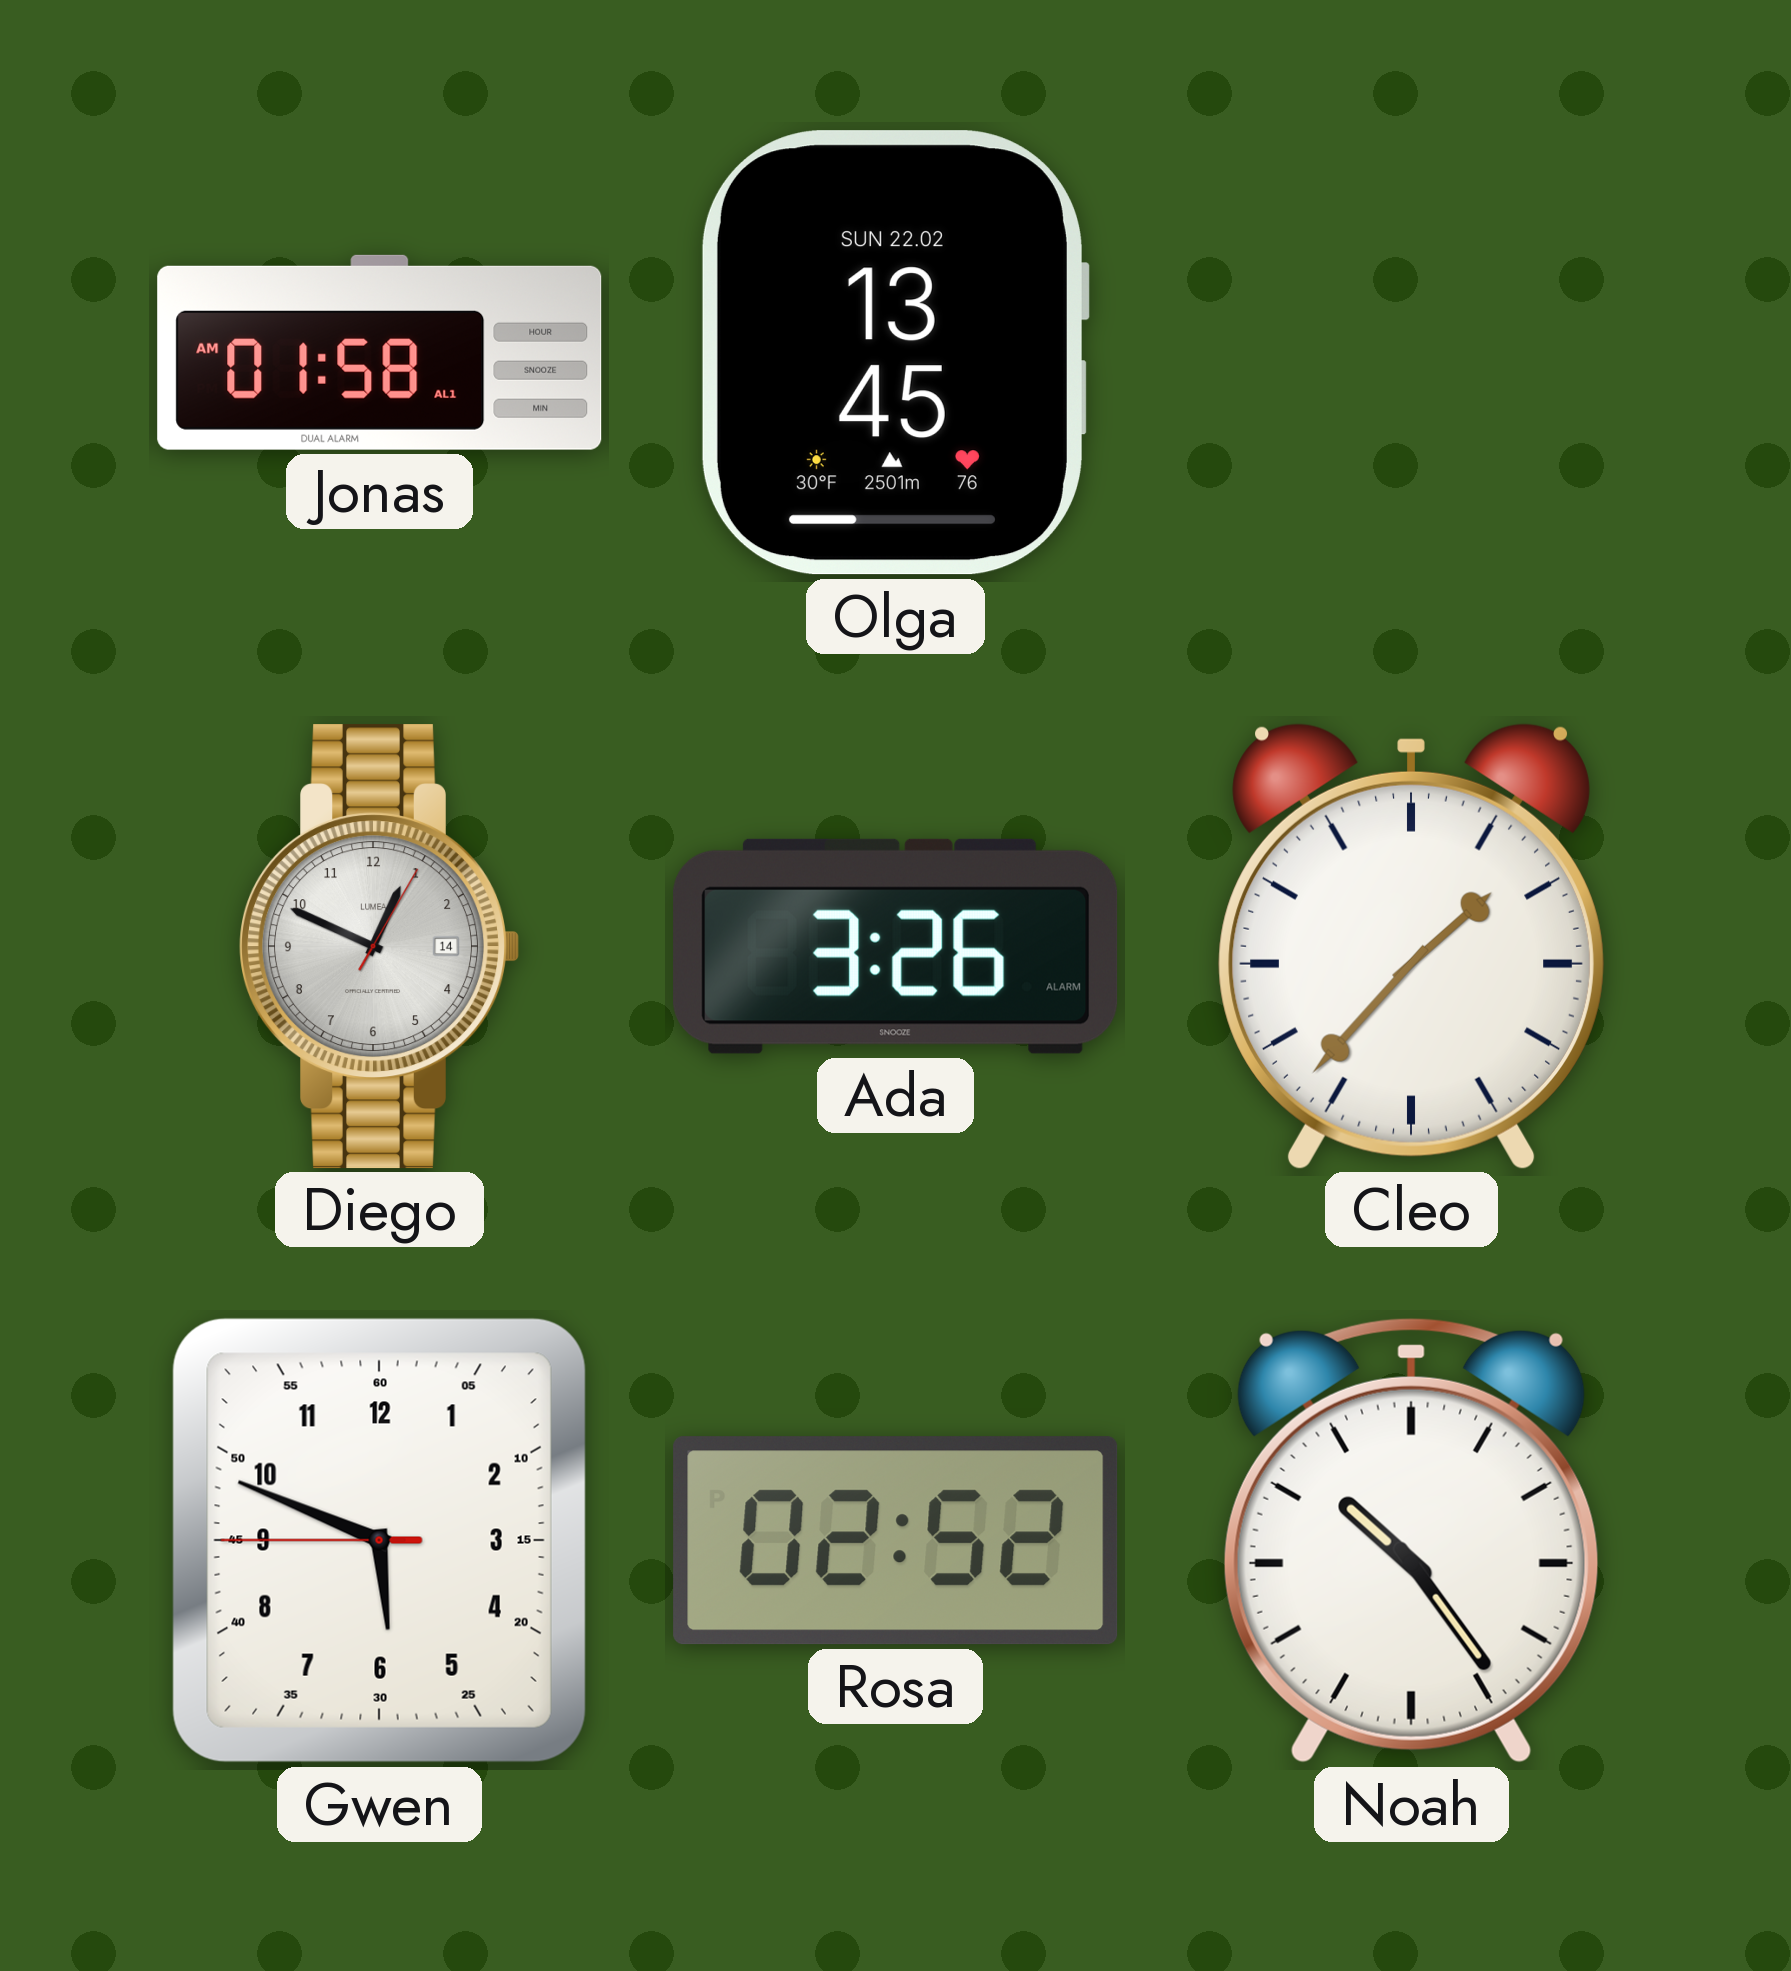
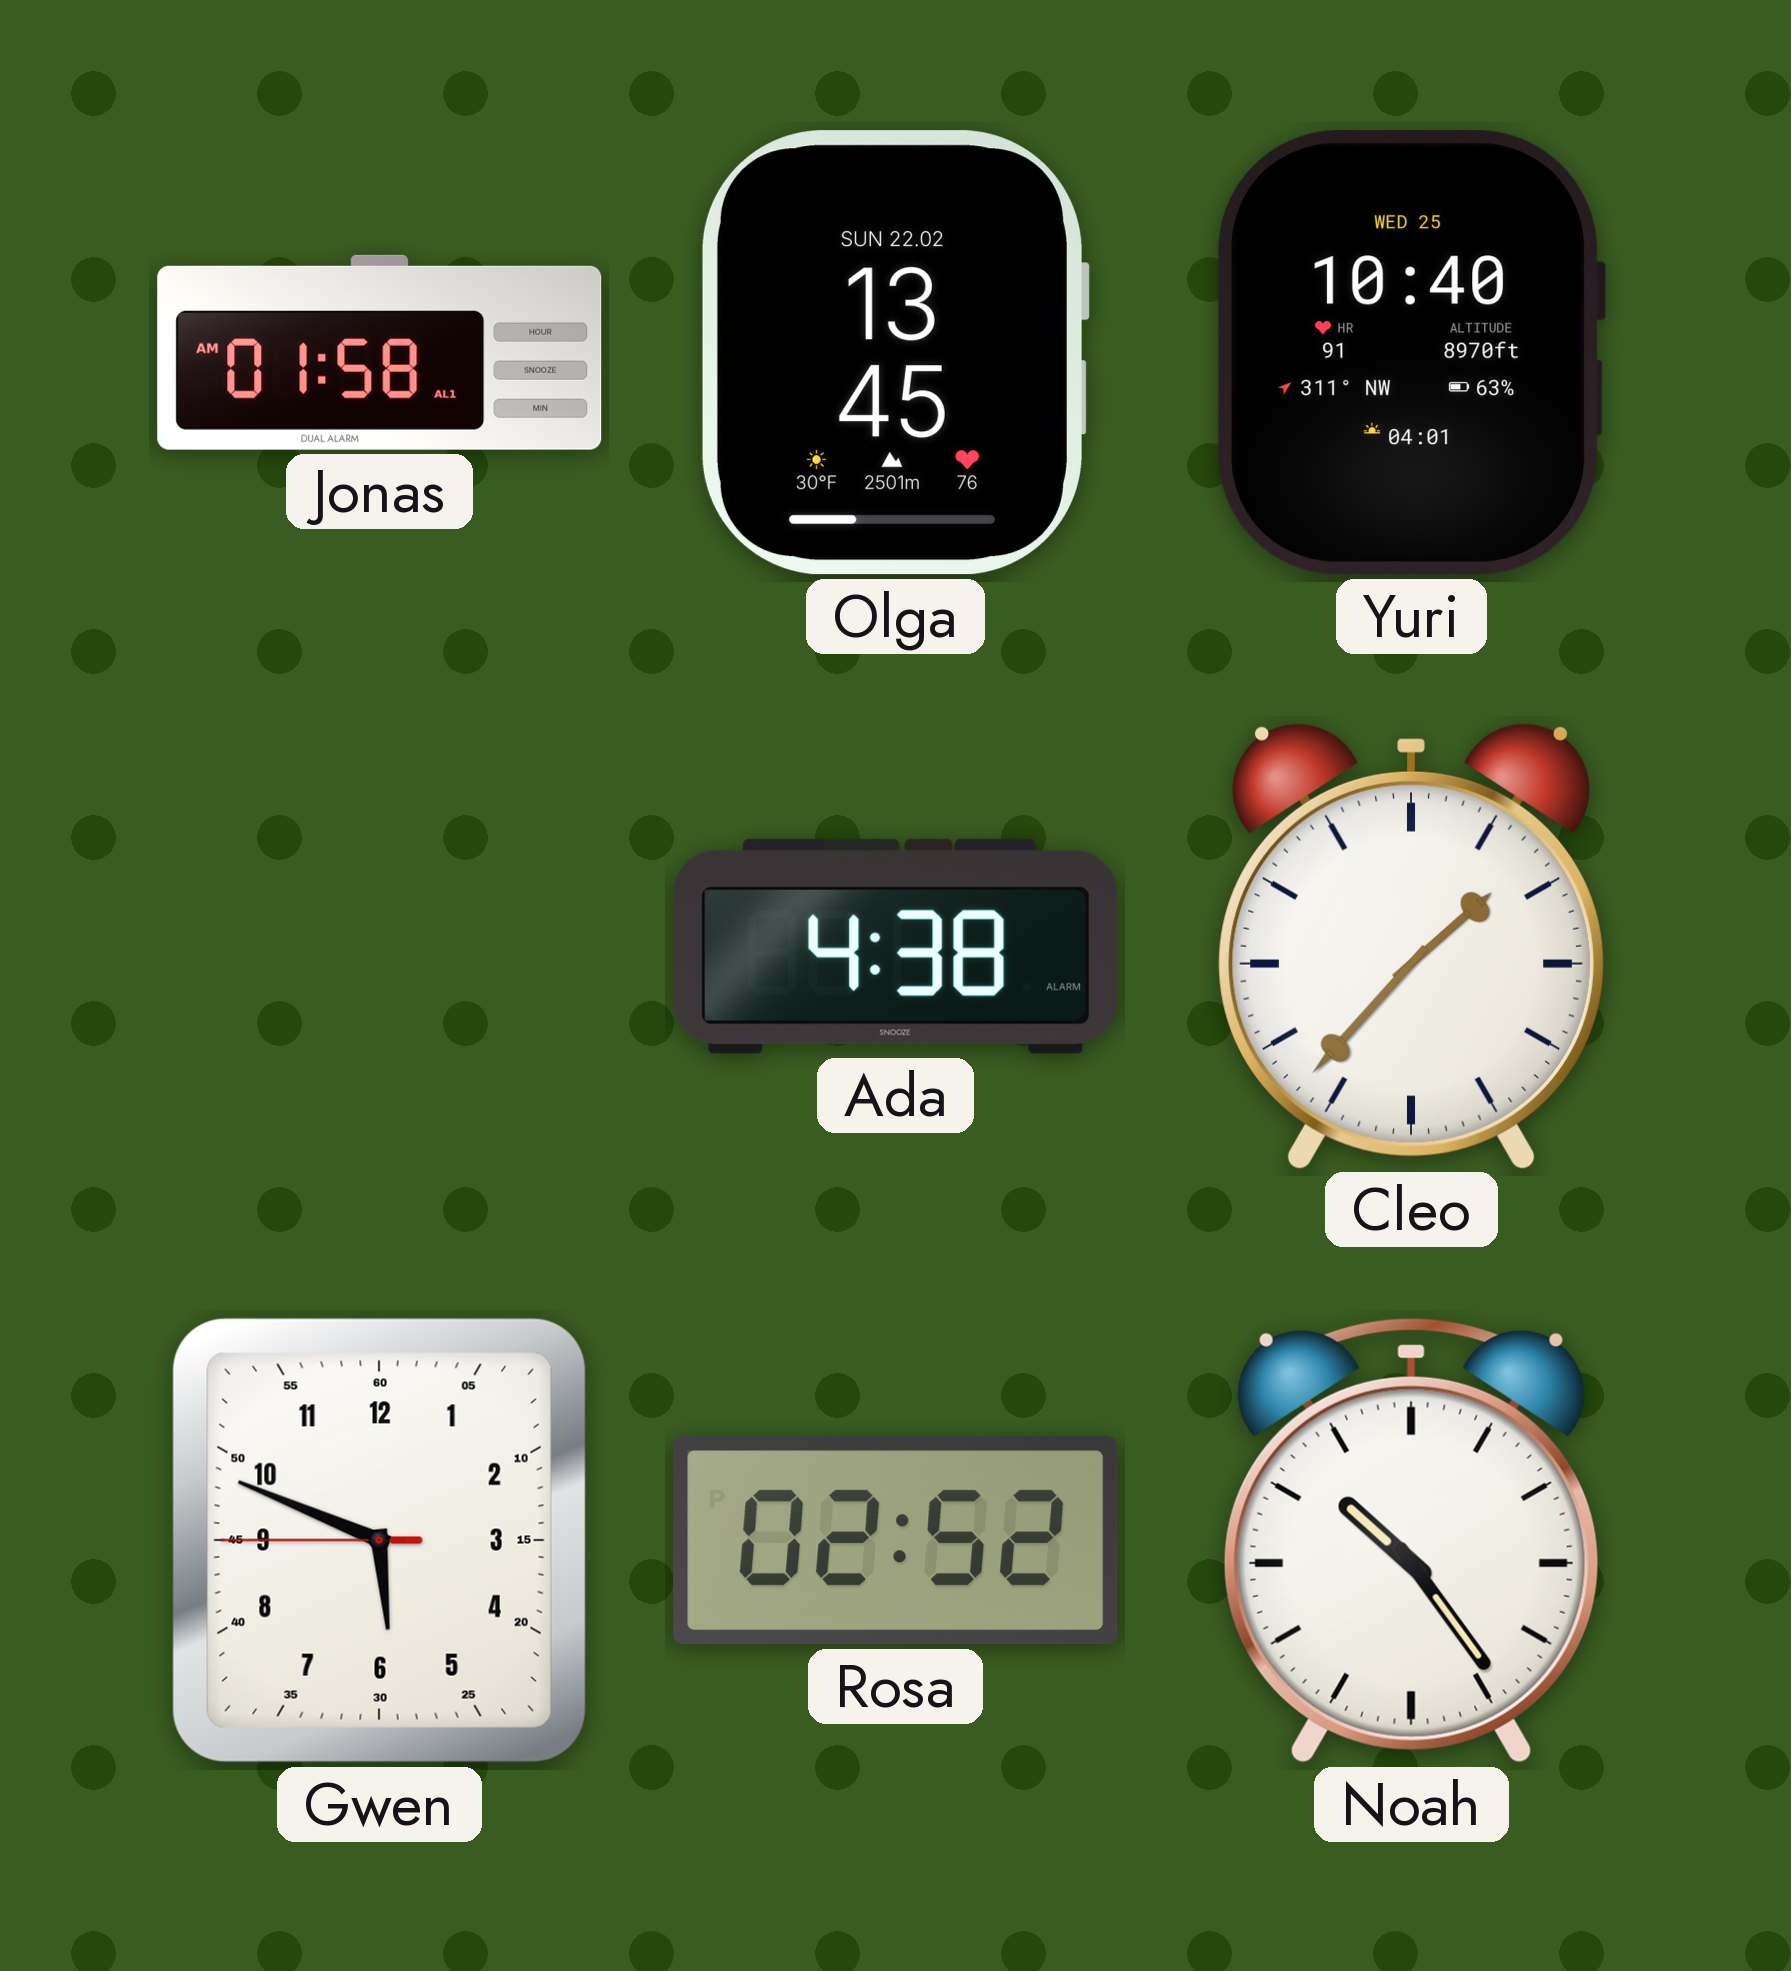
Yuri: none -> 10:40
Diego: 12:49 -> none
Ada: 3:26 -> 4:38
